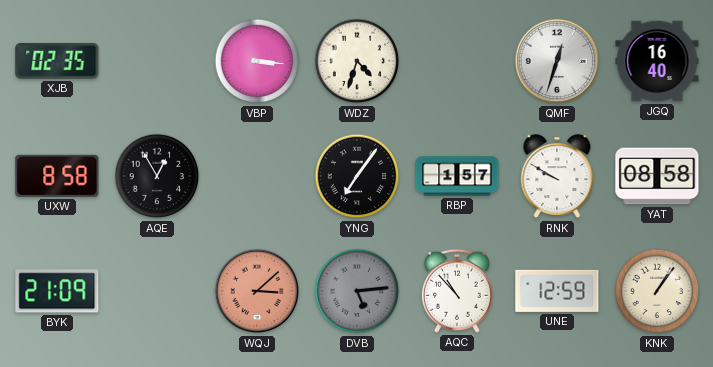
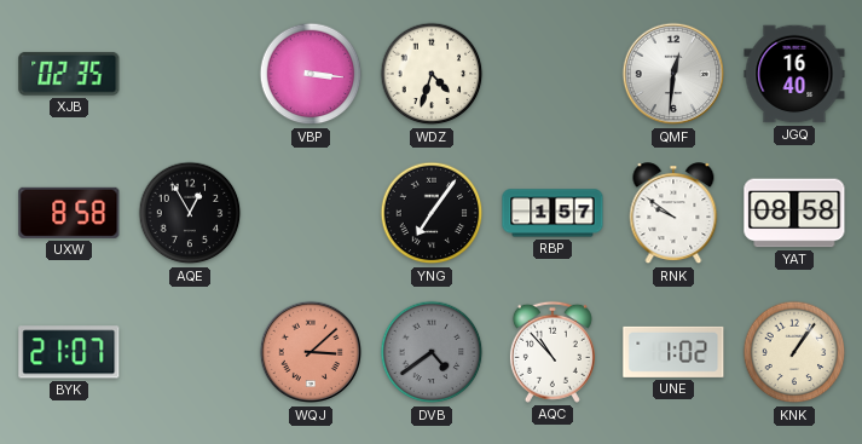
QMF: 12:33 -> 12:31
RNK: 9:50 -> 9:51
BYK: 21:09 -> 21:07
DVB: 5:14 -> 4:39
UNE: 12:59 -> 1:02
